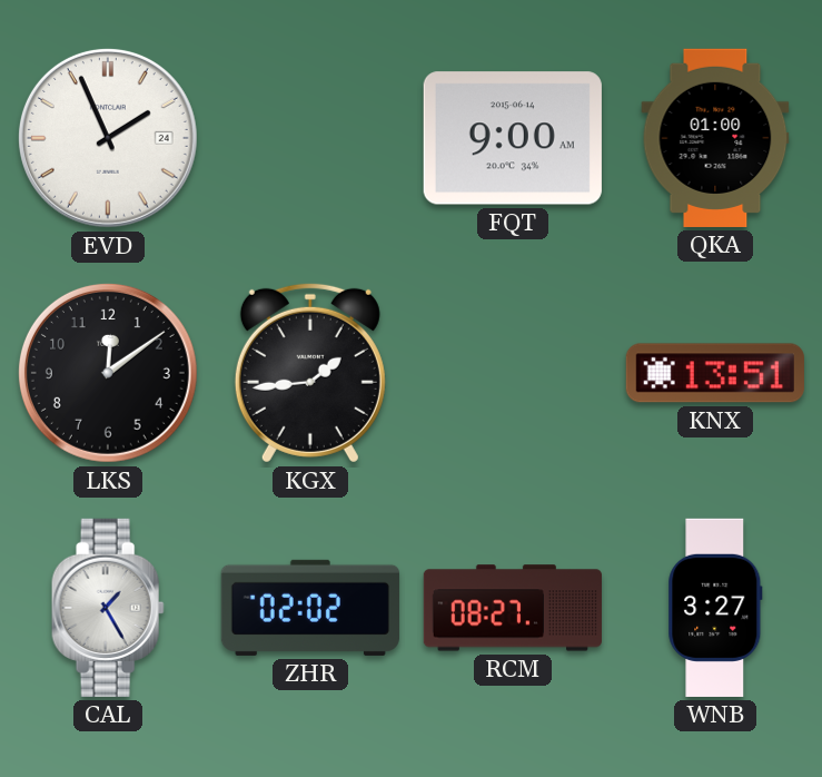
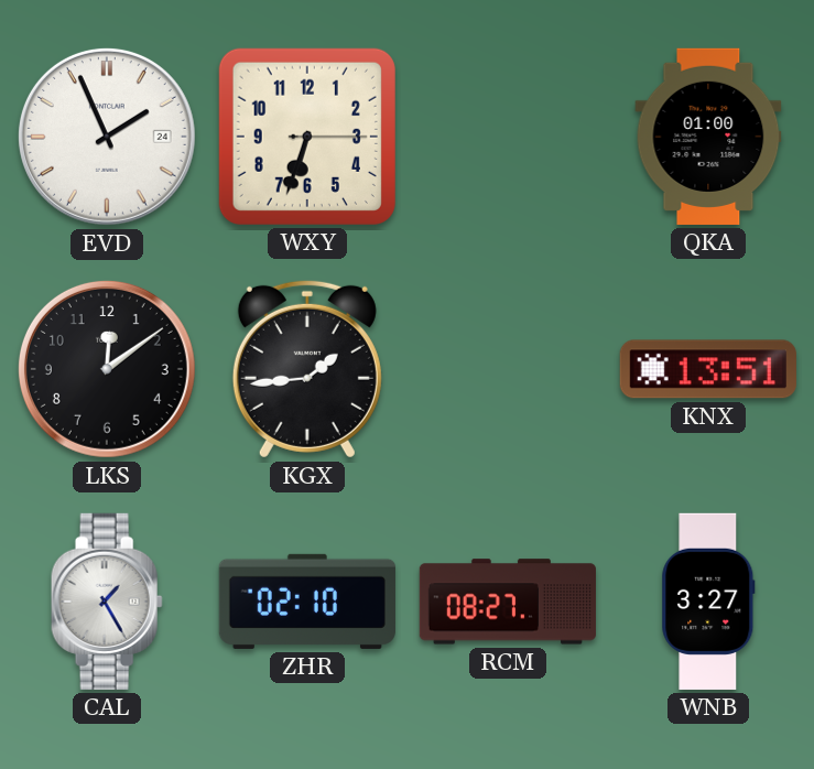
WXY: none -> 6:33
FQT: 9:00 -> none
ZHR: 02:02 -> 02:10
